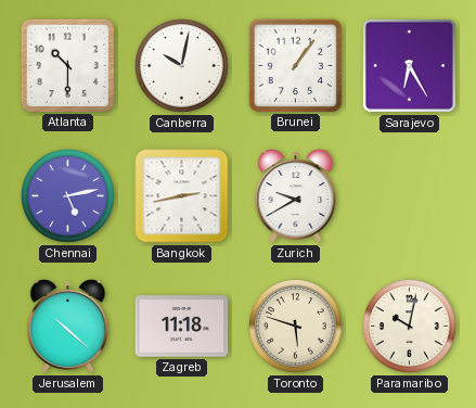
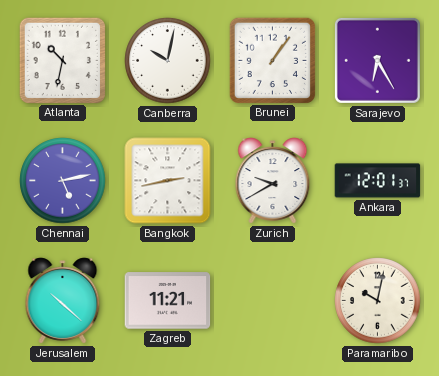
Atlanta: 10:30 -> 10:32
Ankara: none -> 12:01
Zagreb: 11:18 -> 11:21
Toronto: 5:48 -> none
